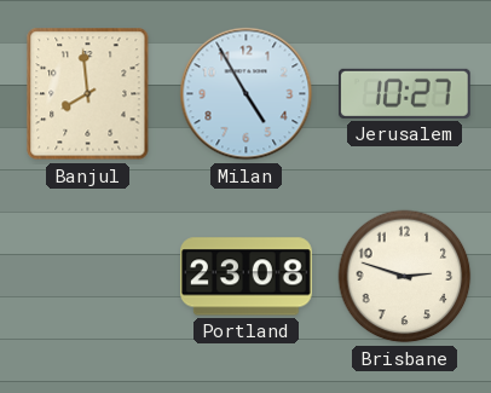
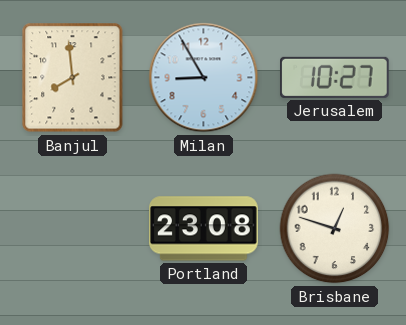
Milan: 4:55 -> 8:55
Brisbane: 2:48 -> 12:48
